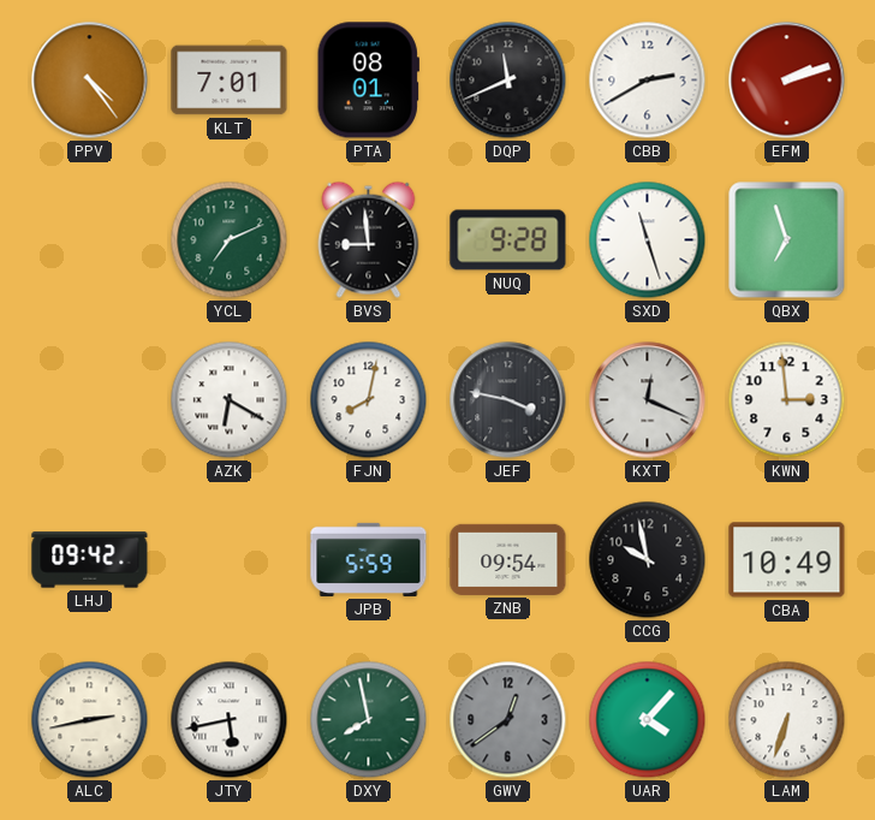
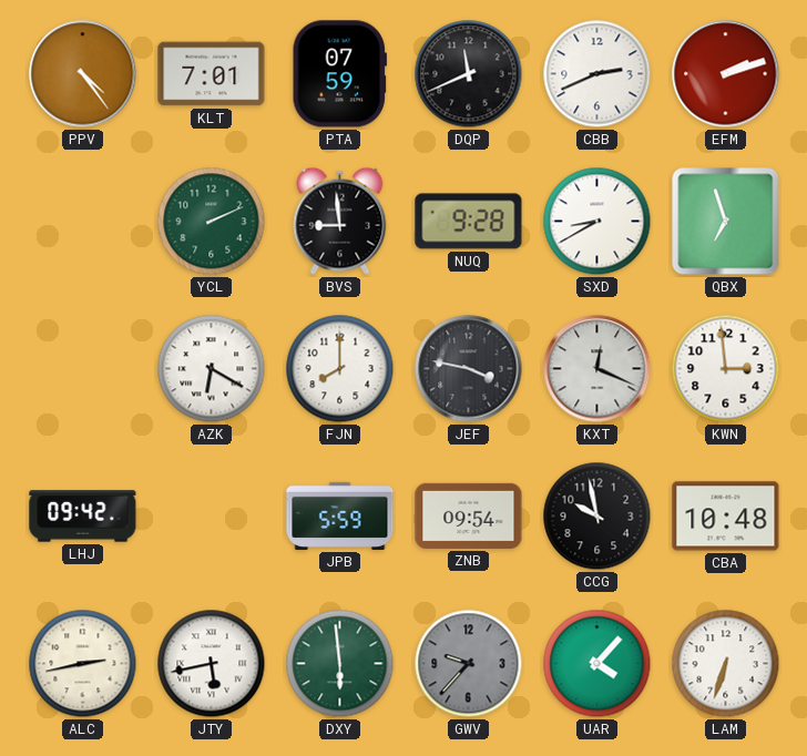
PTA: 08:01 -> 07:59
CBB: 2:40 -> 2:41
YCL: 7:11 -> 2:11
SXD: 11:27 -> 8:40
FJN: 8:02 -> 8:00
CBA: 10:49 -> 10:48
DXY: 7:58 -> 5:59
GWV: 12:39 -> 9:37
